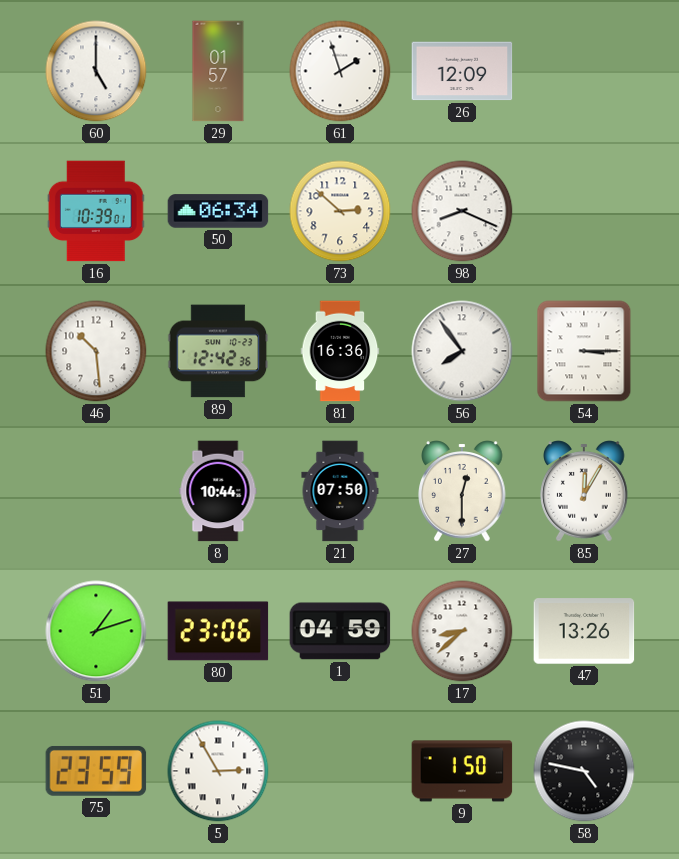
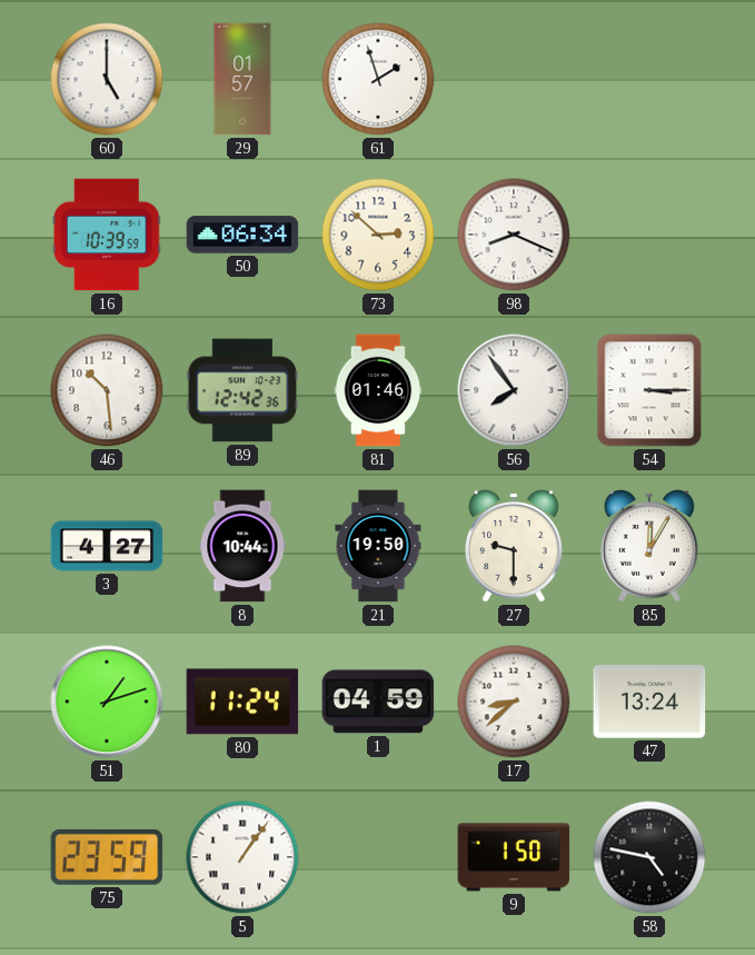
26: 12:09 -> none
16: 10:39:01 -> 10:39:59
81: 16:36 -> 01:46
3: none -> 4:27
21: 07:50 -> 19:50
27: 12:30 -> 9:30
80: 23:06 -> 11:24
47: 13:26 -> 13:24
5: 2:55 -> 1:06
